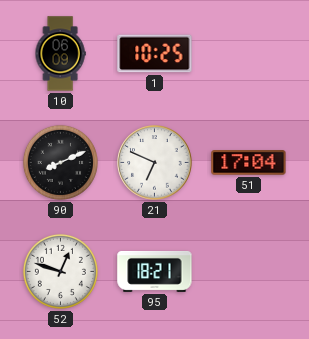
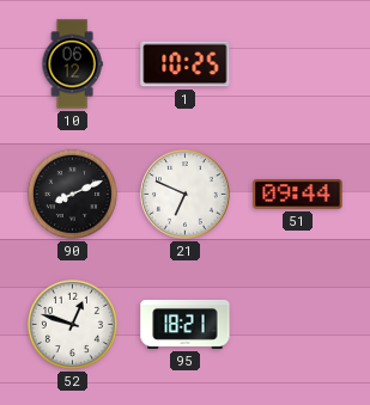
10: 06:09 -> 06:12
51: 17:04 -> 09:44
